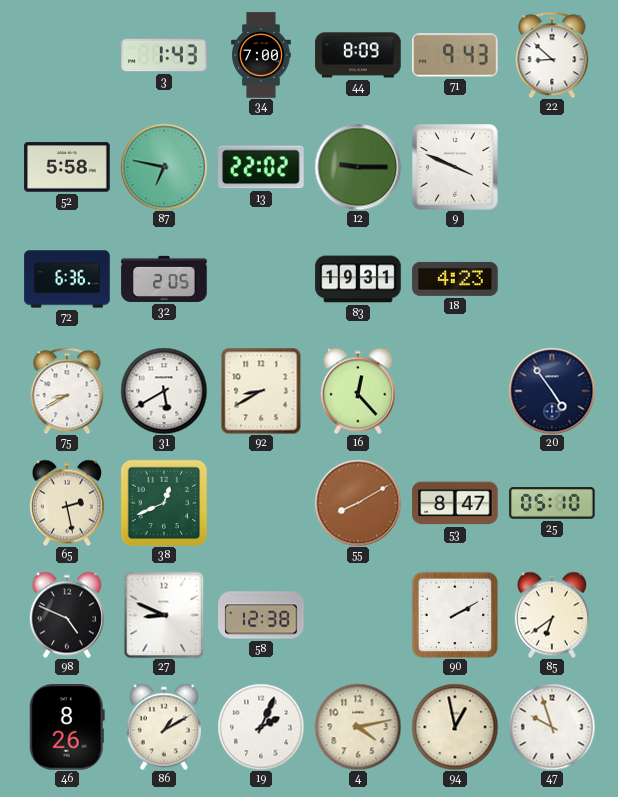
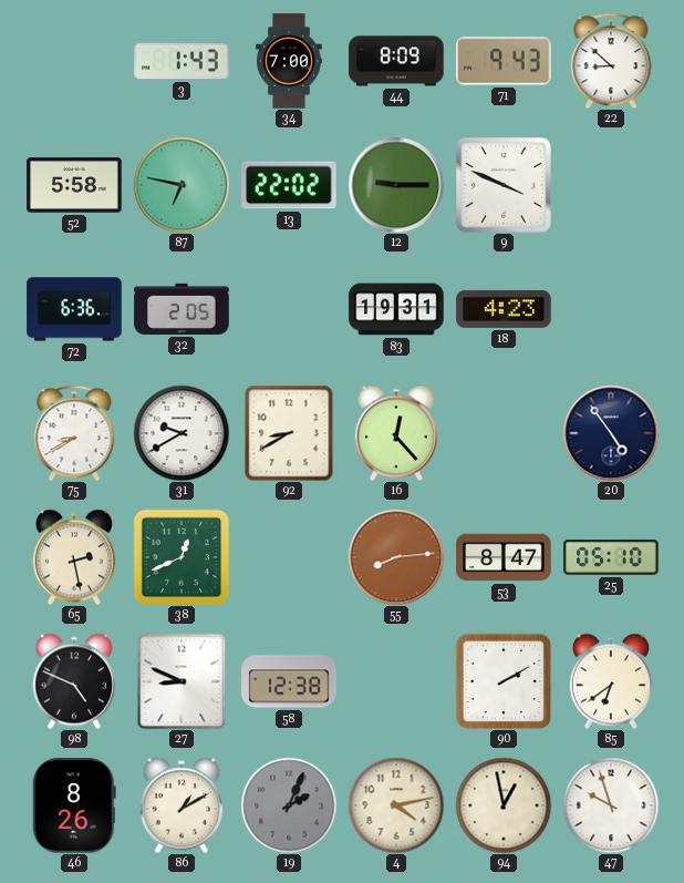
31: 5:40 -> 9:40
55: 8:10 -> 8:14
19 dial: white -> grey
